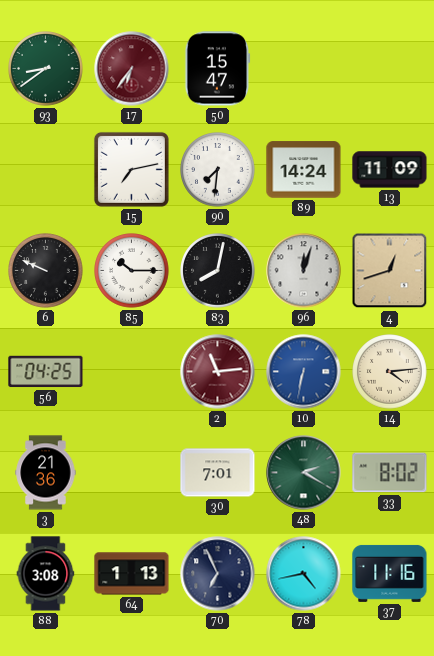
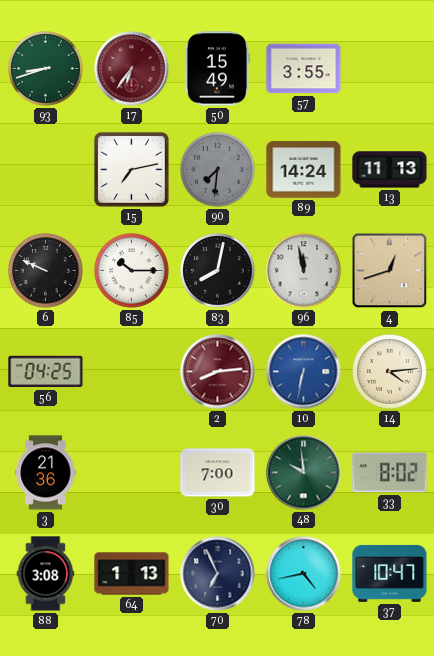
93: 8:39 -> 8:42
50: 15:47 -> 15:49
57: none -> 3:55
90 dial: white -> grey
13: 11:09 -> 11:13
96: 12:03 -> 11:58
2: 11:14 -> 8:14
30: 7:01 -> 7:00
48: 2:20 -> 9:59
37: 11:16 -> 10:47
